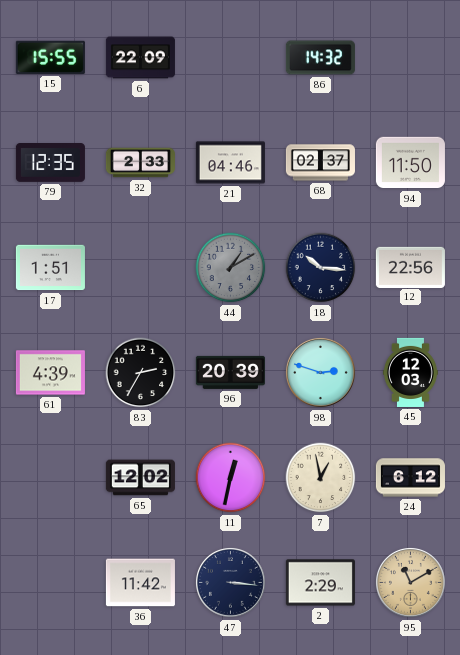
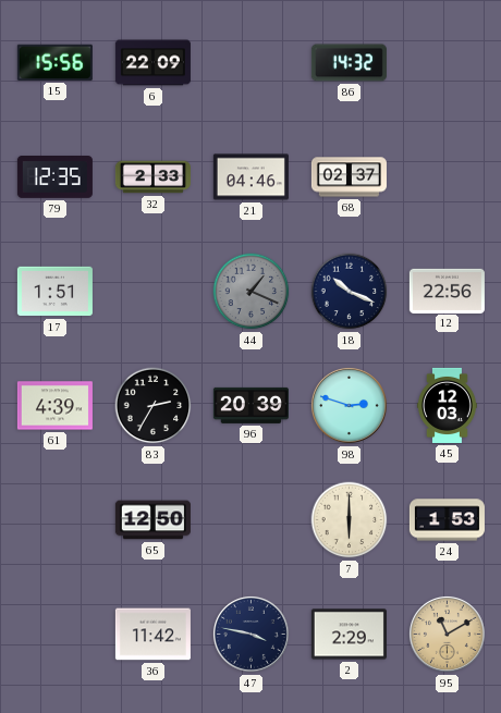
15: 15:55 -> 15:56
94: 11:50 -> none
44: 1:10 -> 1:19
18: 10:16 -> 10:19
65: 12:02 -> 12:50
11: 12:32 -> none
7: 12:58 -> 6:00
24: 6:12 -> 1:53
47: 3:16 -> 3:47
